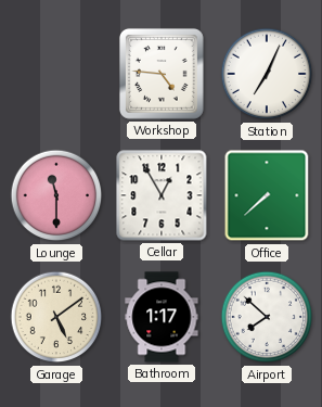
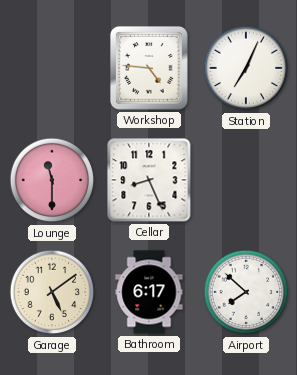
Cellar: 12:55 -> 8:26
Office: 7:38 -> none
Bathroom: 1:17 -> 6:17
